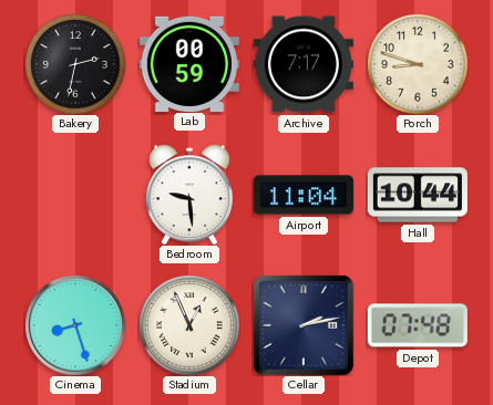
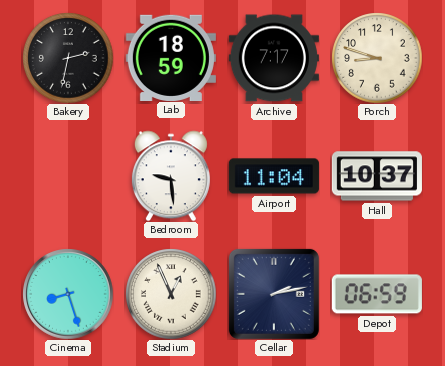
Lab: 00:59 -> 18:59
Hall: 10:44 -> 10:37
Depot: 07:48 -> 06:59
